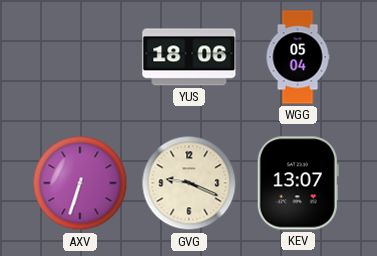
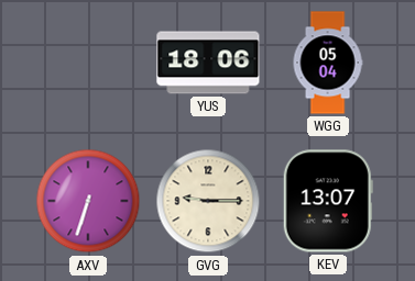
GVG: 9:19 -> 9:15
